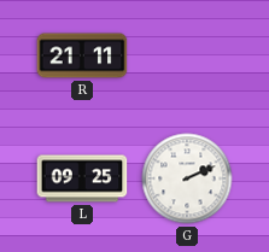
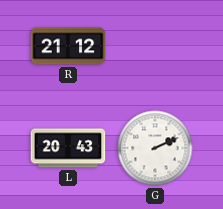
R: 21:11 -> 21:12
L: 09:25 -> 20:43
